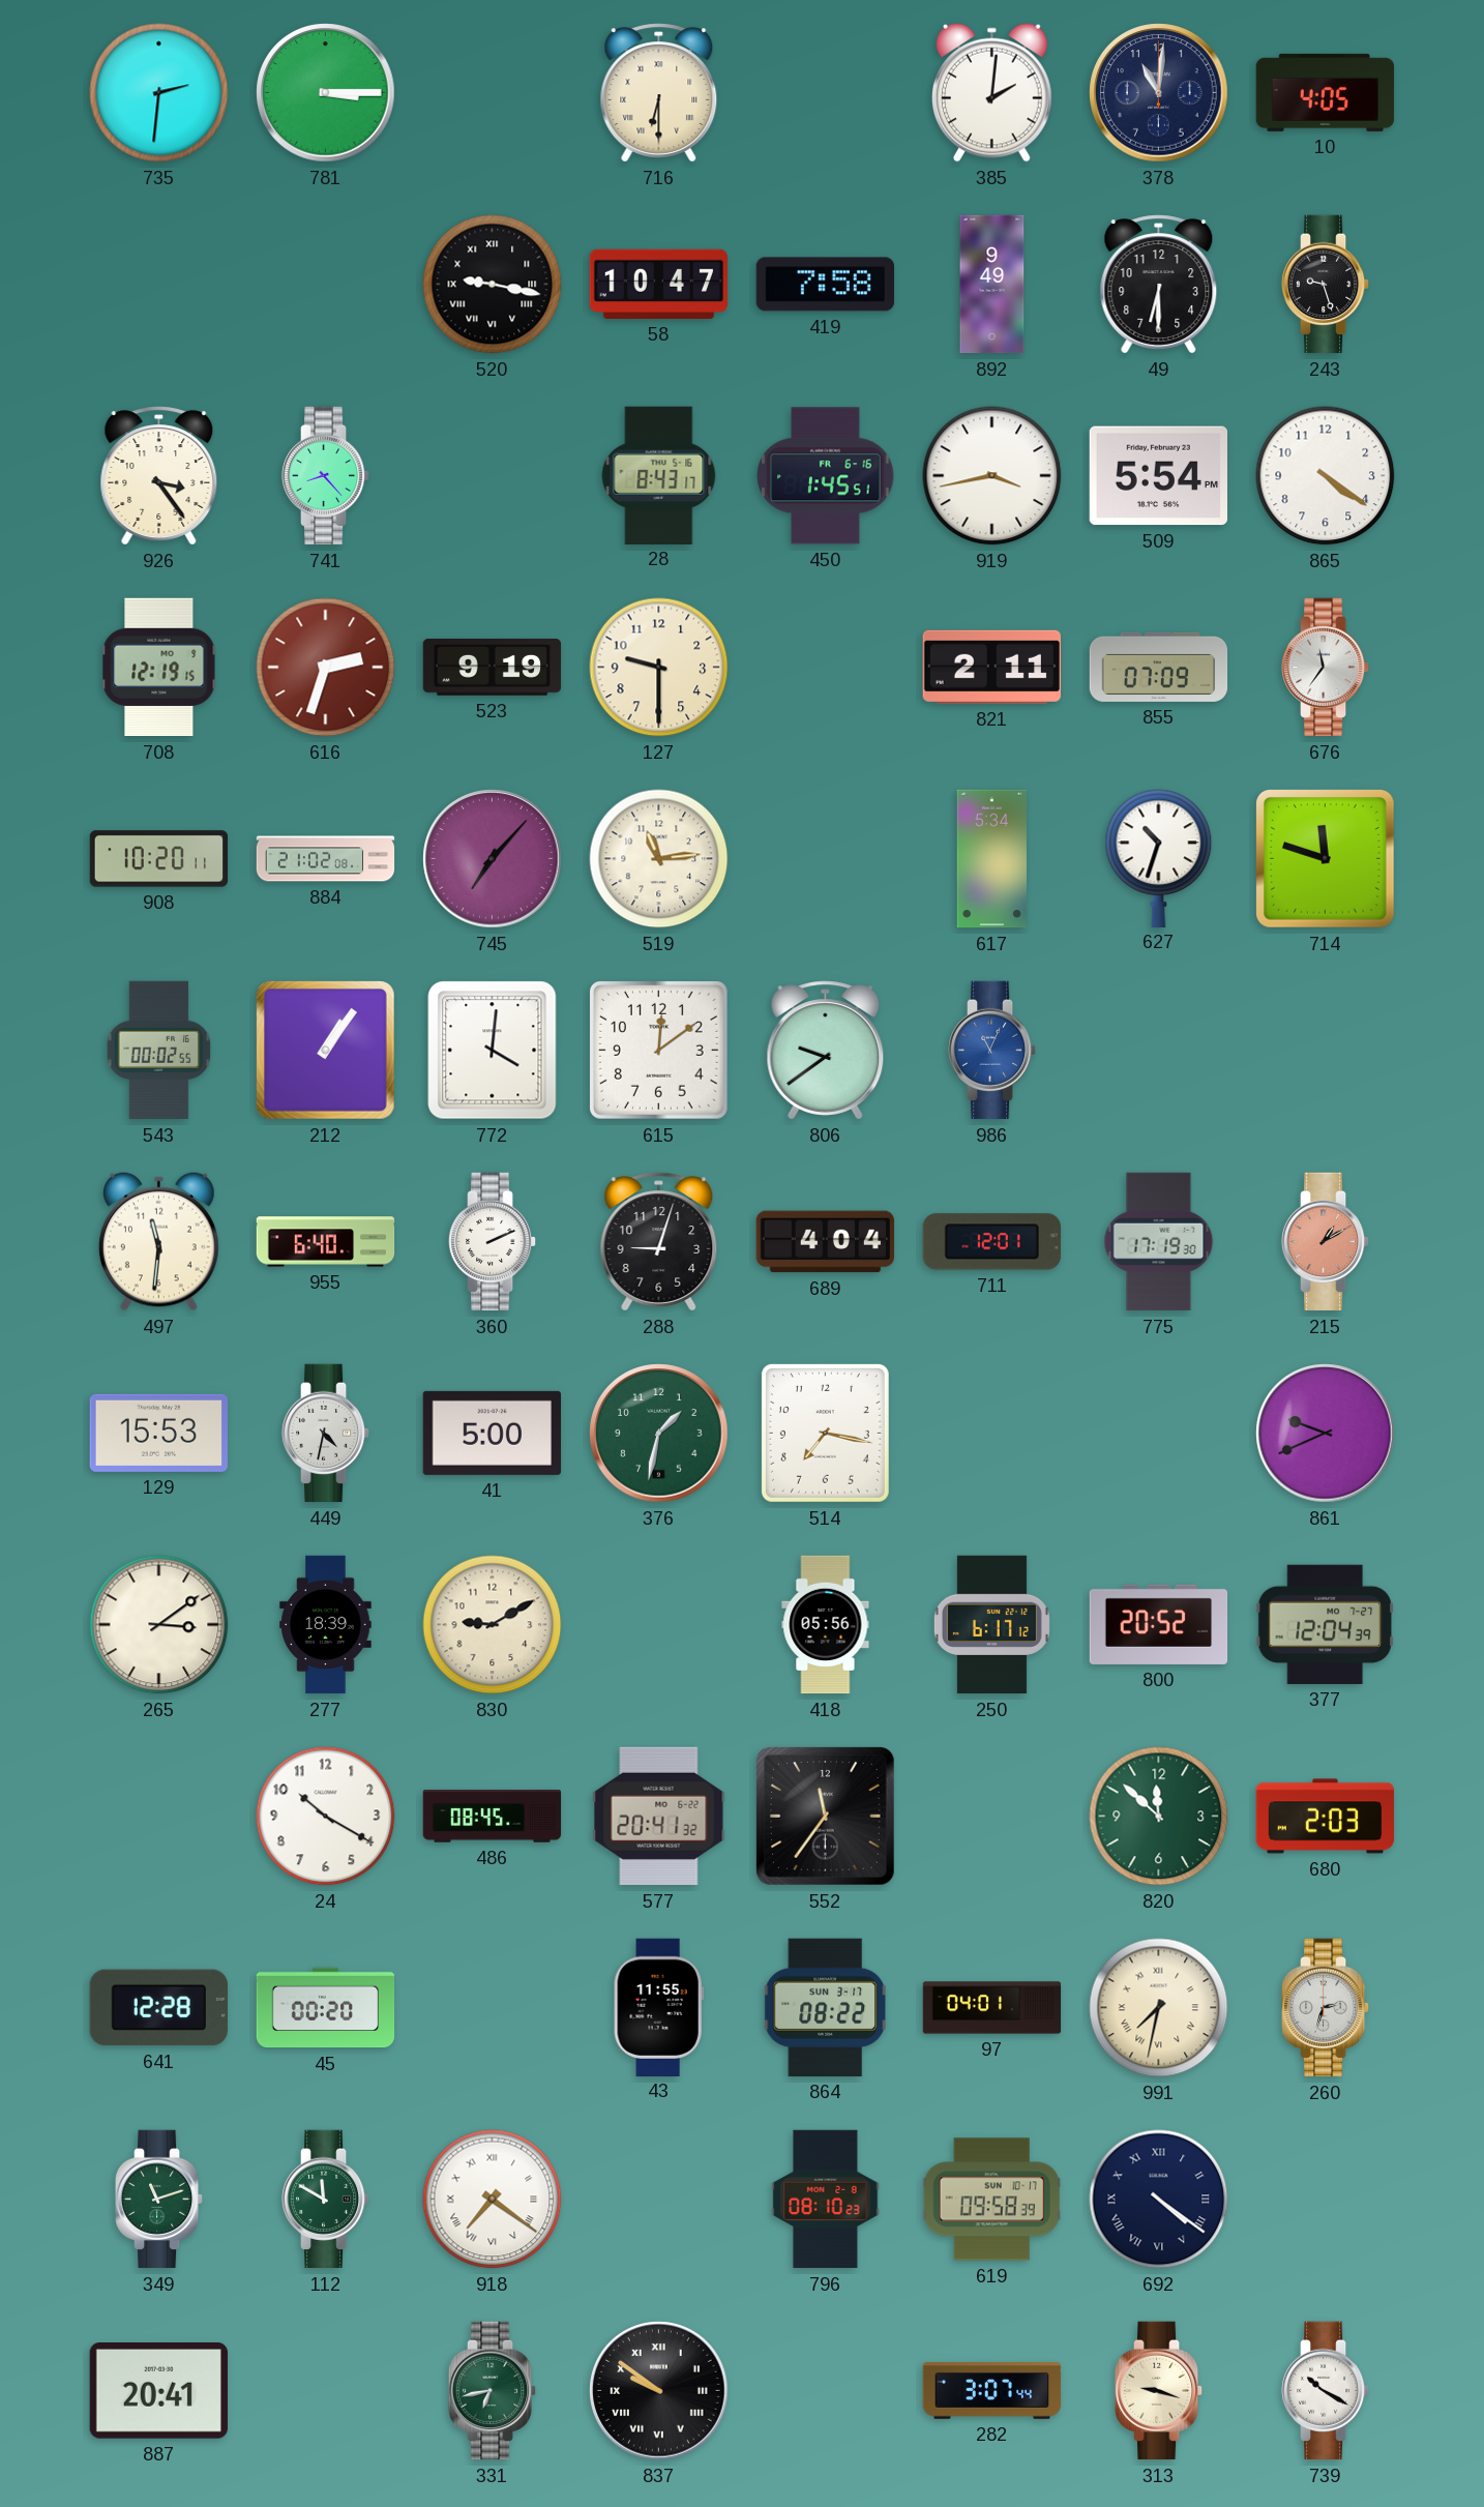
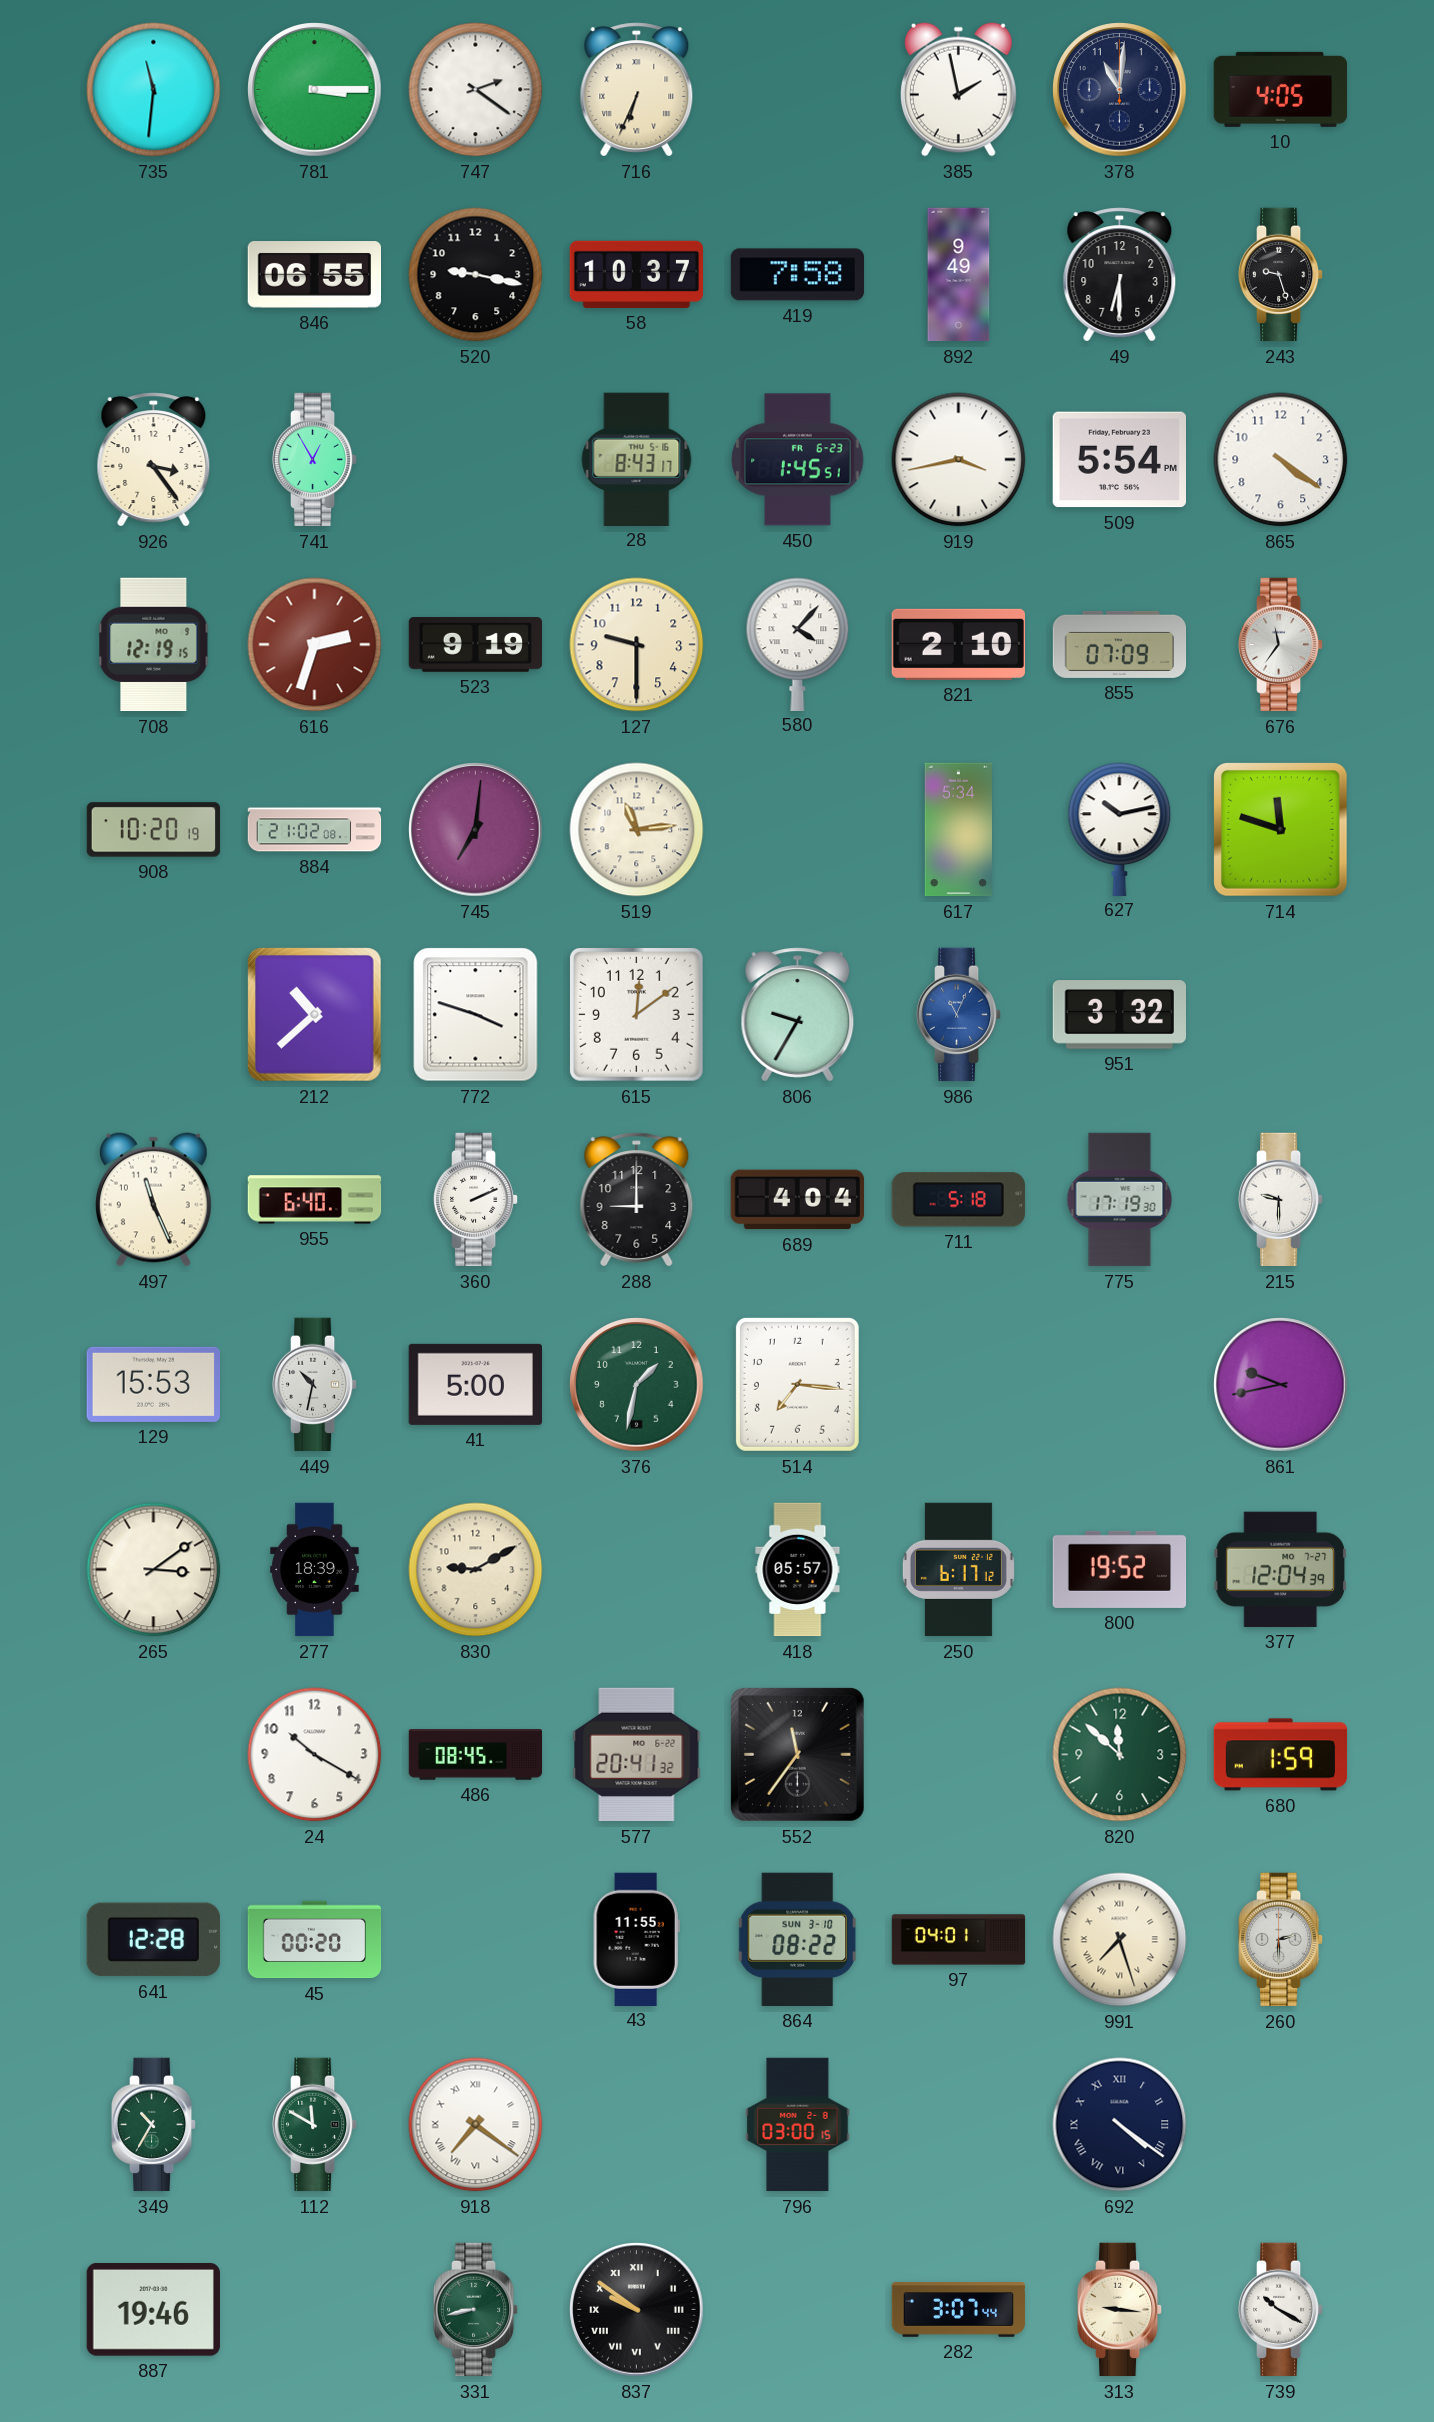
735: 2:31 -> 11:31
747: none -> 2:21
716: 6:30 -> 6:34
385: 2:01 -> 1:58
846: none -> 06:55
520 numerals: Roman -> Arabic
58: 10:47 -> 10:37
741: 8:23 -> 12:55
450 date: FR 6-16 -> FR 6-23
580: none -> 4:07
821: 2:11 -> 2:10
908: 10:20:11 -> 10:20:19
745: 7:07 -> 7:01
627: 10:33 -> 10:13
543: 00:02 -> none
212: 1:06 -> 10:38
772: 4:01 -> 3:48
806: 9:39 -> 9:35
951: none -> 3:32
497: 11:31 -> 11:26
288: 9:03 -> 9:00
711: 12:01 -> 5:18
215: 1:10 -> 9:30
215 dial: salmon -> white
449: 4:32 -> 10:32
514: 7:17 -> 7:16
861: 9:41 -> 9:43
418: 05:56 -> 05:57
800: 20:52 -> 19:52
680: 2:03 -> 1:59
864 date: SUN 3-17 -> SUN 3-10
991: 7:32 -> 7:27
260: 2:33 -> 2:30
349: 11:12 -> 10:35
796: 08:10 -> 03:00
619: 09:58 -> none
887: 20:41 -> 19:46
331: 6:43 -> 8:43
313: 9:18 -> 9:16
